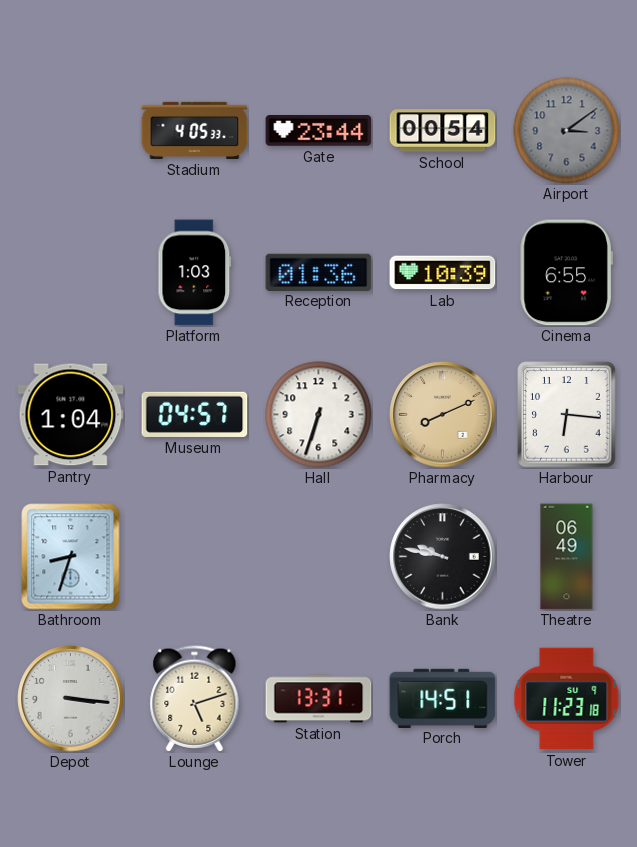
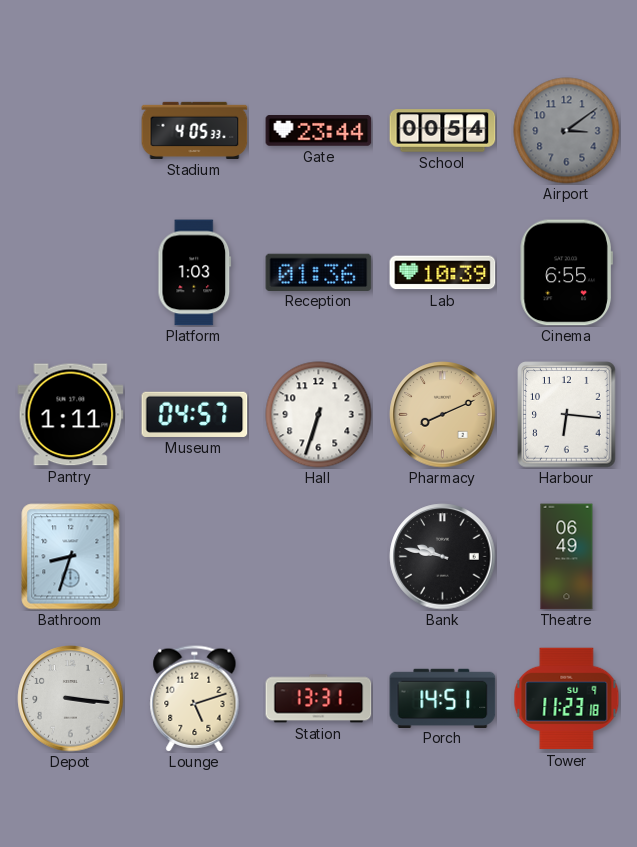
Pantry: 1:04 -> 1:11
